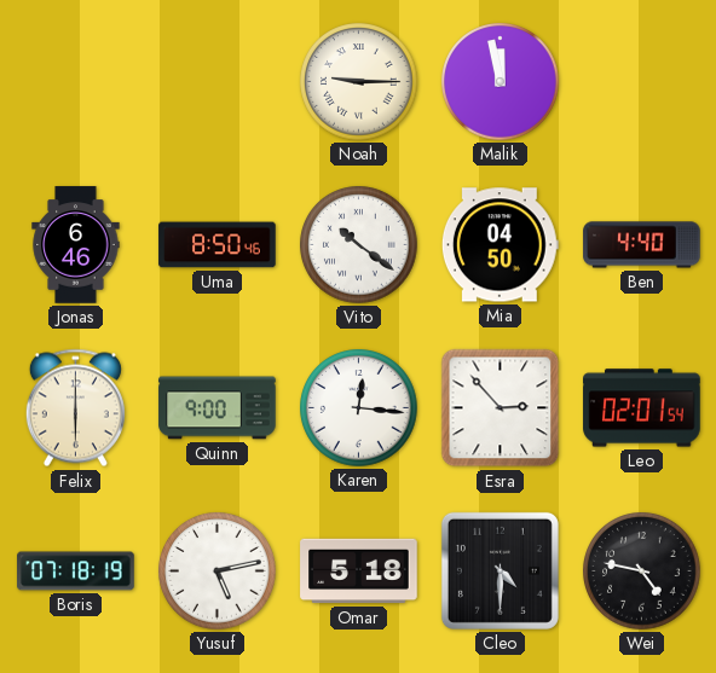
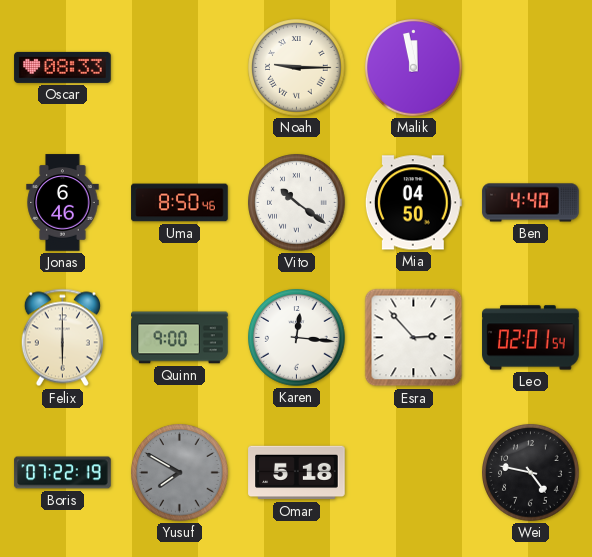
Oscar: none -> 08:33
Boris: 07:18 -> 07:22
Yusuf: 5:13 -> 7:50
Yusuf dial: white -> grey
Cleo: 4:30 -> none
